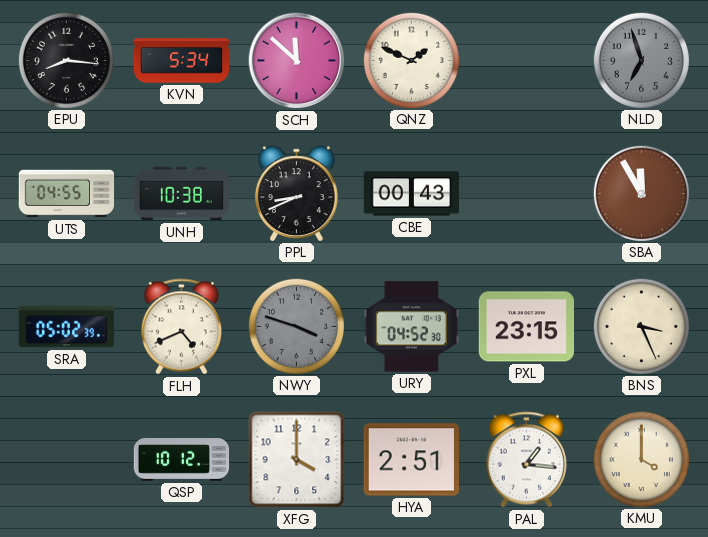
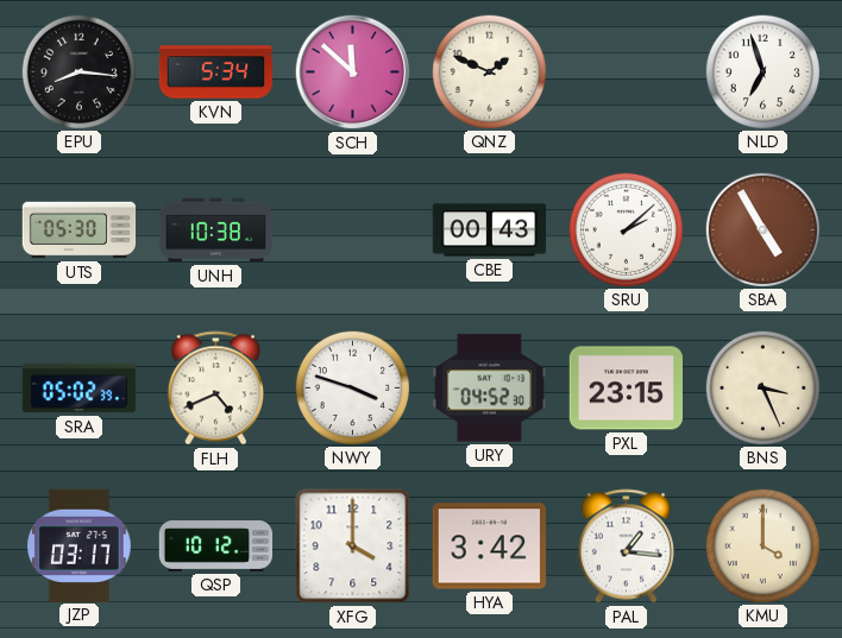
NLD dial: grey -> white
UTS: 04:55 -> 05:30
PPL: 8:41 -> none
SRU: none -> 2:08
SBA: 11:55 -> 4:55
NWY dial: grey -> white
JZP: none -> 03:17
HYA: 2:51 -> 3:42
